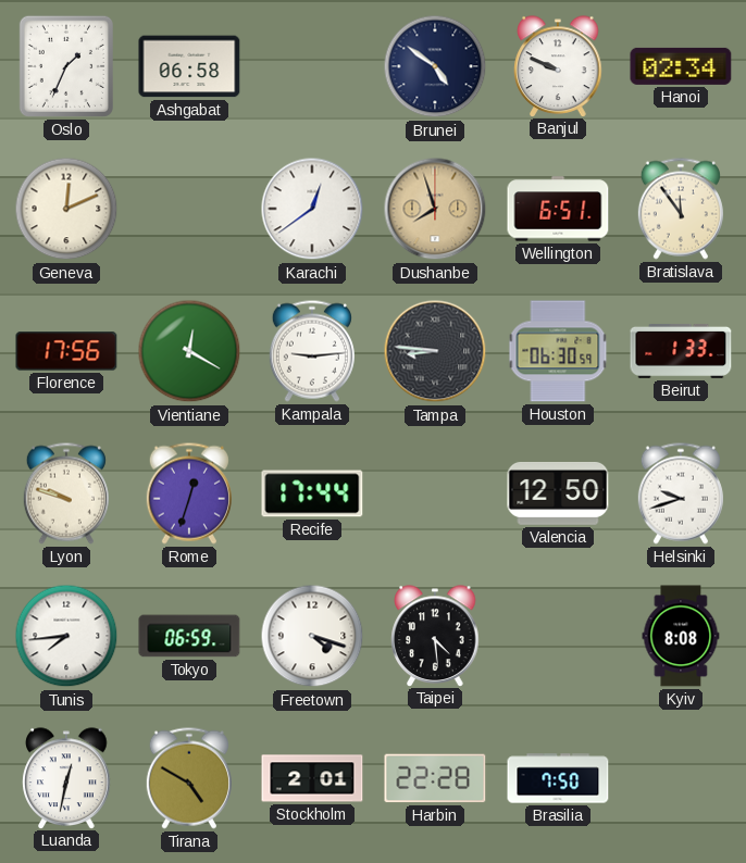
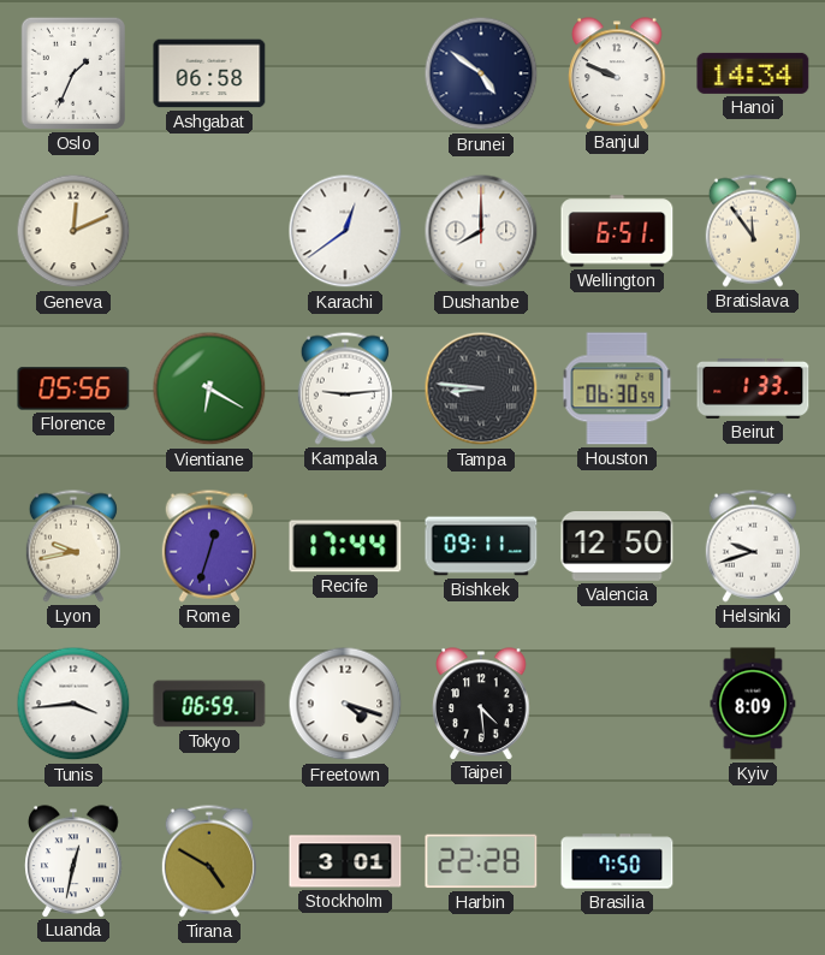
Hanoi: 02:34 -> 14:34
Dushanbe: 7:57 -> 8:00
Dushanbe dial: champagne -> white
Florence: 17:56 -> 05:56
Vientiane: 12:20 -> 6:20
Lyon: 9:48 -> 9:43
Bishkek: none -> 09:11
Tunis: 7:44 -> 3:44
Kyiv: 8:08 -> 8:09
Stockholm: 2:01 -> 3:01
